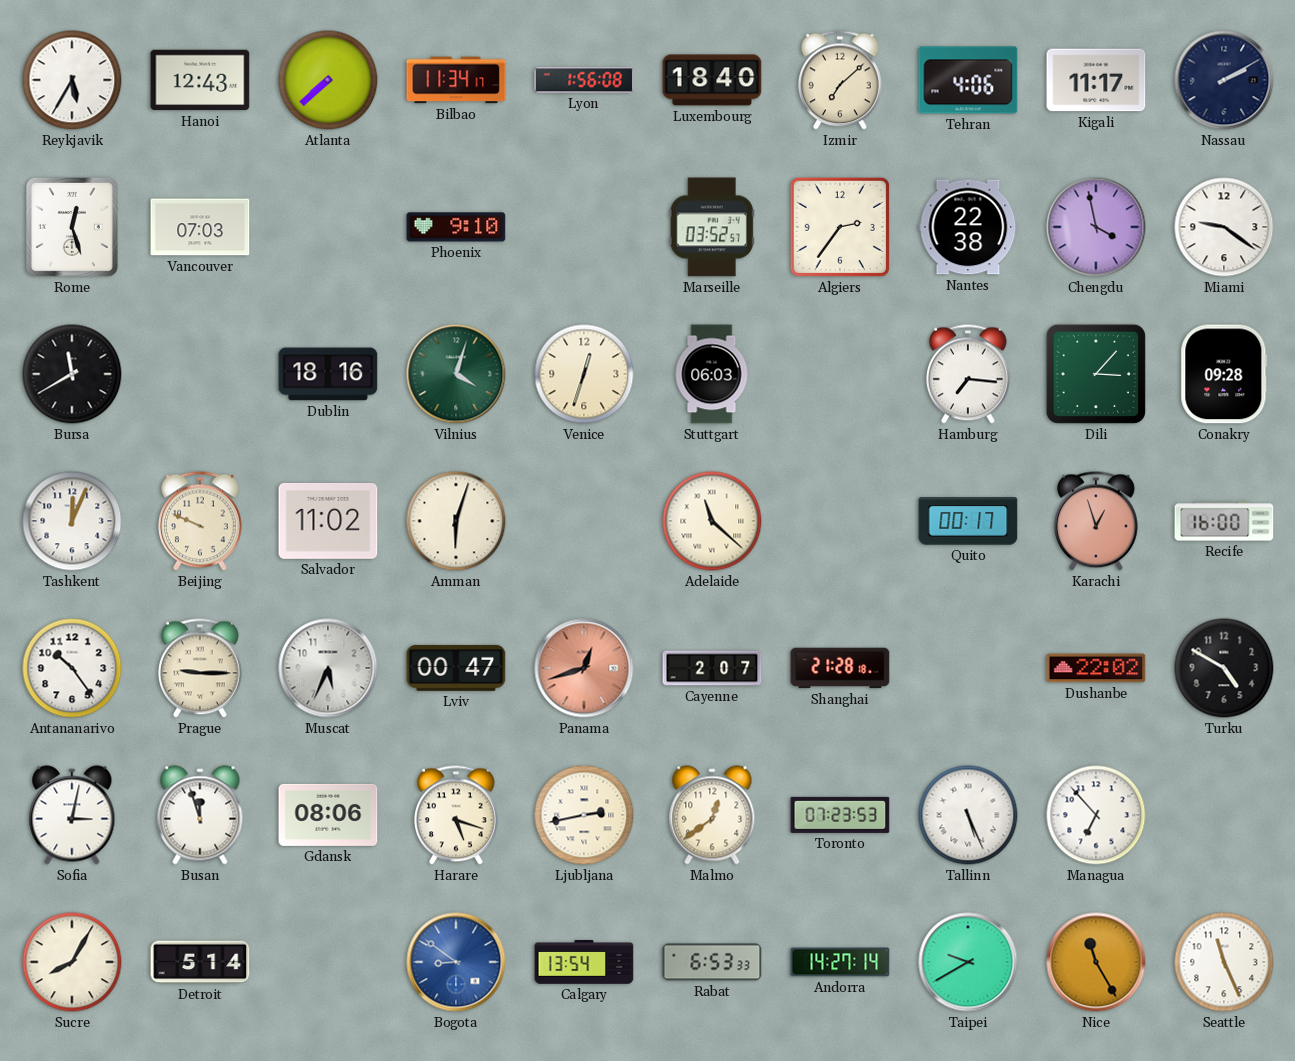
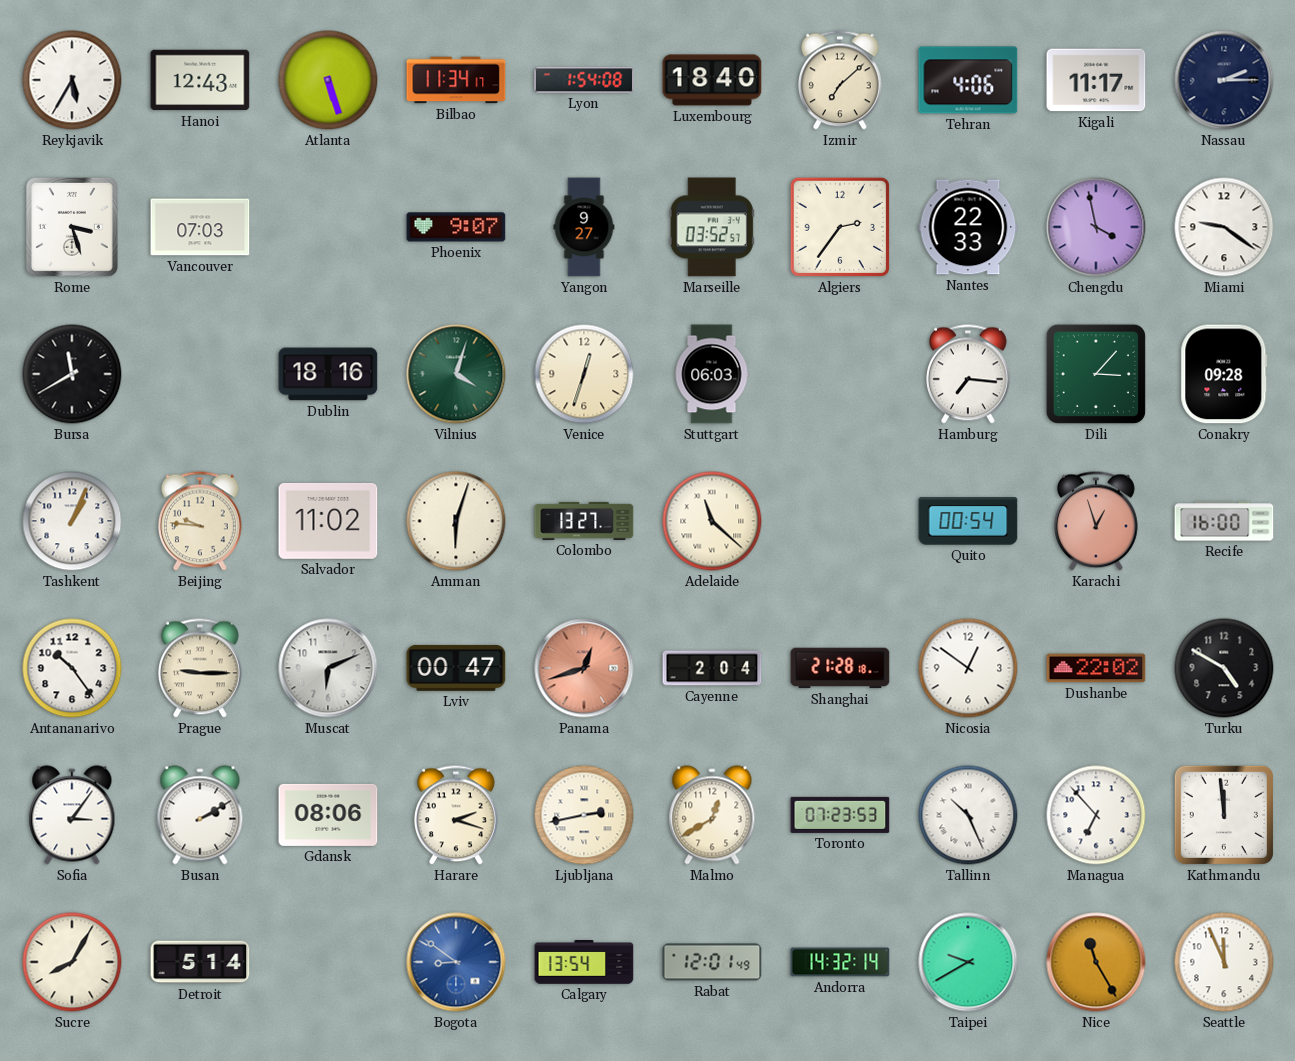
Atlanta: 7:38 -> 5:27
Lyon: 1:56 -> 1:54
Nassau: 2:10 -> 2:15
Rome: 12:27 -> 3:27
Phoenix: 9:10 -> 9:07
Yangon: none -> 9:27
Nantes: 22:38 -> 22:33
Tashkent: 12:04 -> 1:04
Beijing: 9:49 -> 9:46
Colombo: none -> 13:27
Quito: 00:17 -> 00:54
Muscat: 5:34 -> 6:11
Cayenne: 2:07 -> 2:04
Nicosia: none -> 12:51
Sofia: 3:02 -> 3:06
Busan: 11:57 -> 2:10
Harare: 5:18 -> 2:18
Malmo: 12:39 -> 12:40
Tallinn: 5:26 -> 10:26
Kathmandu: none -> 11:59
Rabat: 6:53 -> 12:01
Andorra: 14:27 -> 14:32
Seattle: 11:26 -> 11:56
